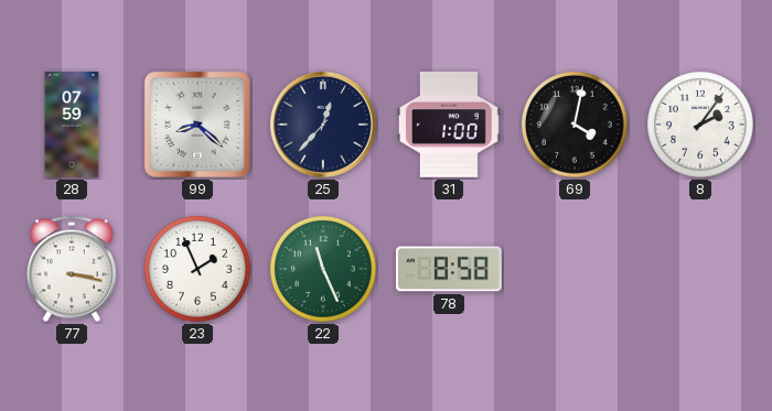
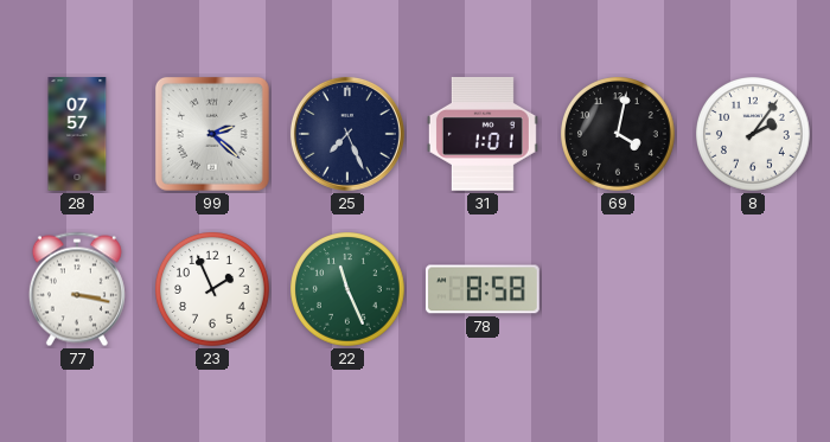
28: 07:59 -> 07:57
99: 8:22 -> 2:22
25: 12:37 -> 7:26
31: 1:00 -> 1:01
